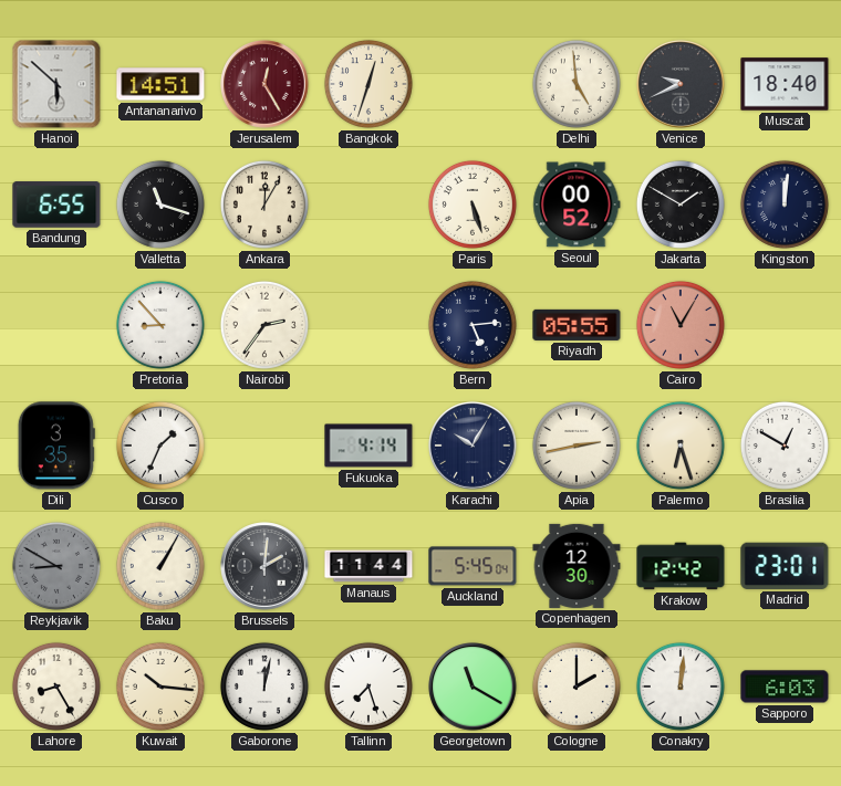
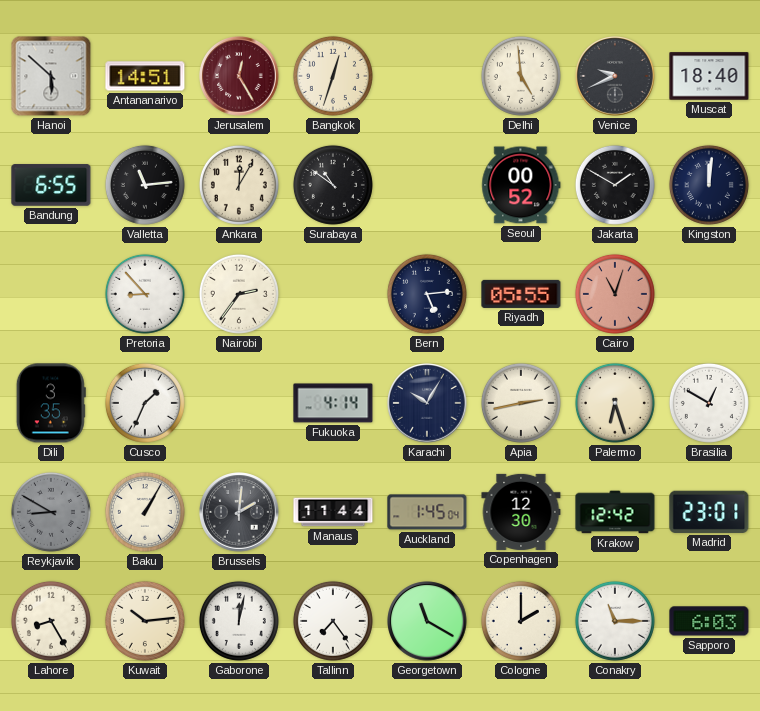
Valletta: 11:18 -> 11:14
Surabaya: none -> 10:51
Paris: 5:27 -> none
Cairo: 11:05 -> 11:03
Auckland: 5:45 -> 1:45
Kuwait: 10:16 -> 10:14
Tallinn: 7:27 -> 7:24
Conakry: 12:01 -> 11:15
